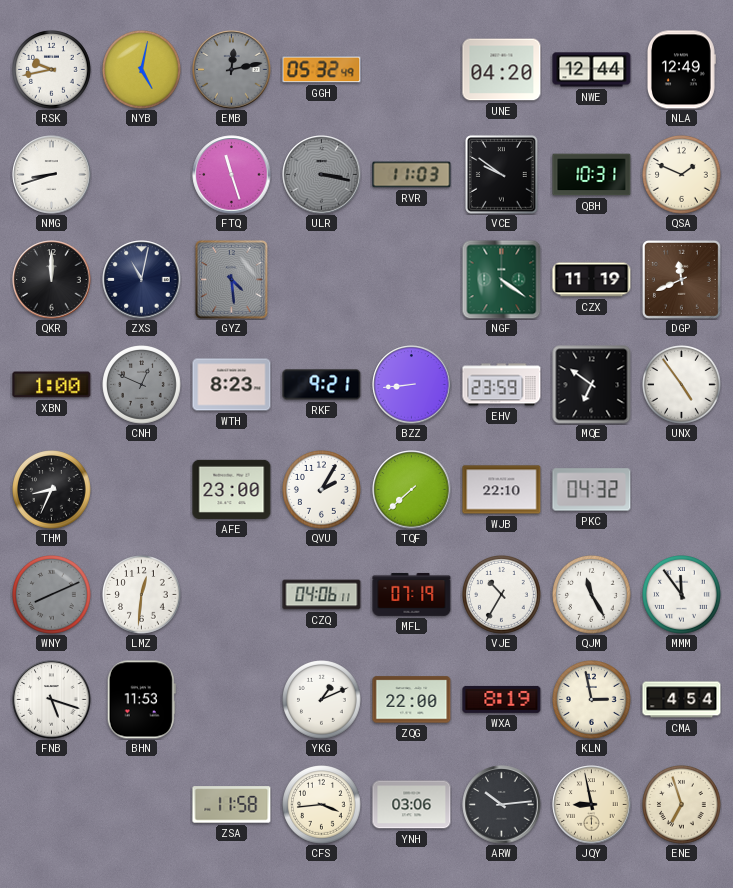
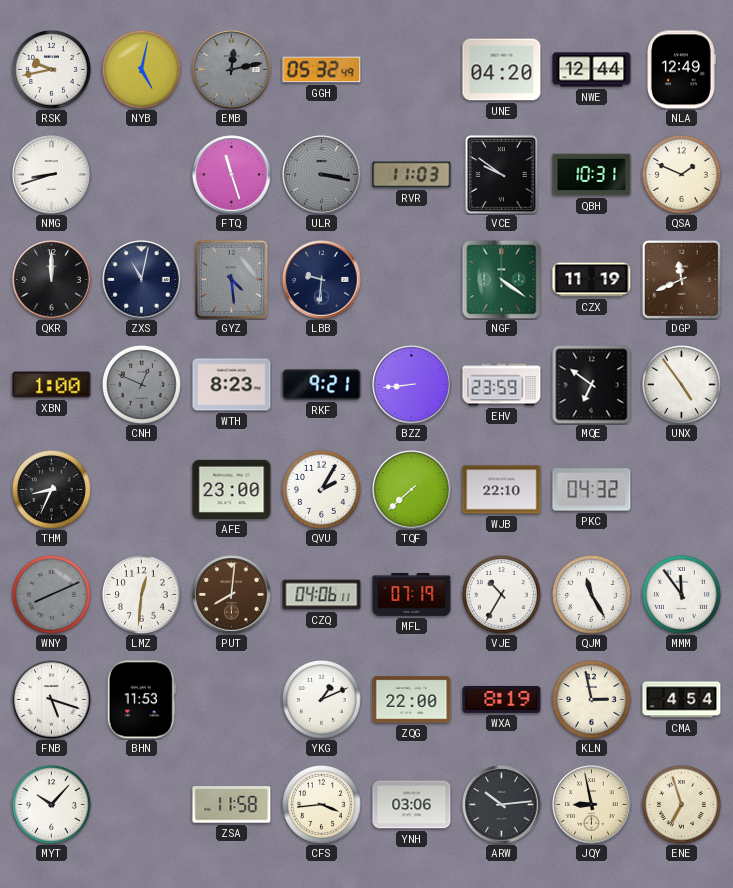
LBB: none -> 9:31
PUT: none -> 8:01
MYT: none -> 10:07
